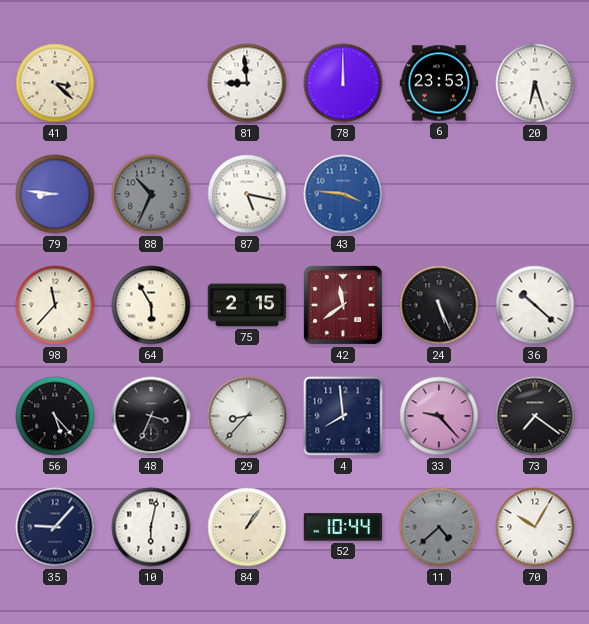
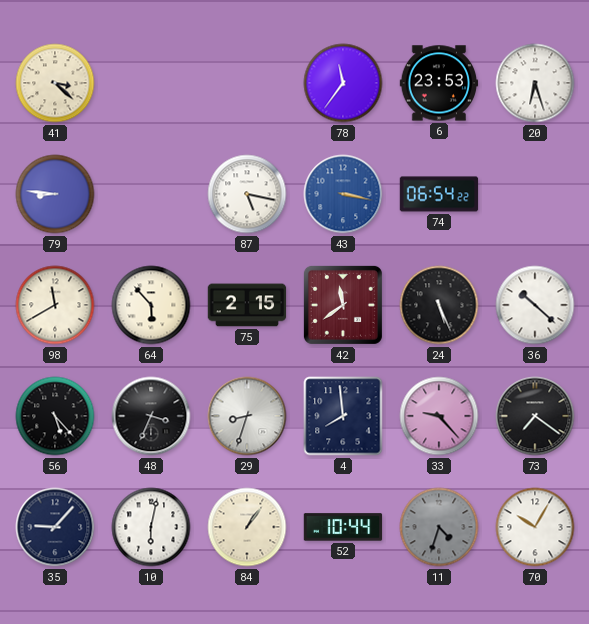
81: 8:59 -> none
78: 12:00 -> 11:36
88: 10:34 -> none
43: 3:46 -> 3:17
74: none -> 06:54
98: 11:37 -> 11:40
64: 5:55 -> 5:53
29: 8:37 -> 8:33
11: 4:38 -> 4:33
